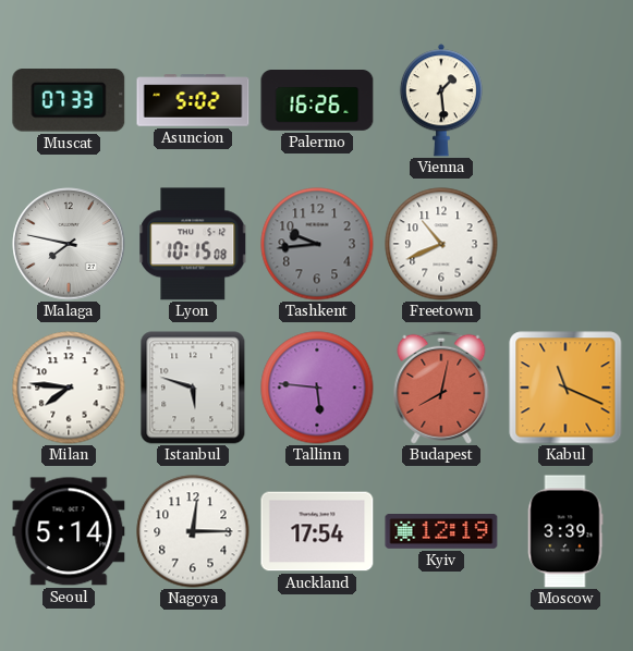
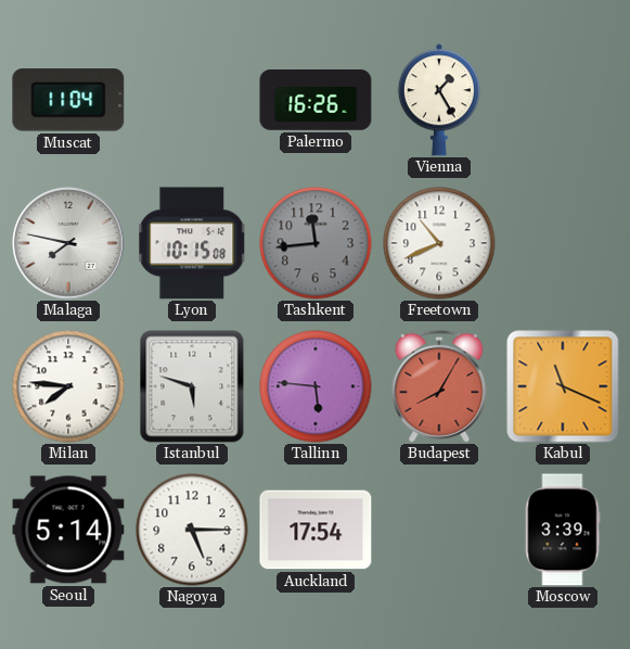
Muscat: 07:33 -> 11:04
Asuncion: 5:02 -> none
Vienna: 1:29 -> 1:25
Tashkent: 9:44 -> 11:44
Budapest: 8:02 -> 8:05
Nagoya: 12:15 -> 5:15
Kyiv: 12:19 -> none
